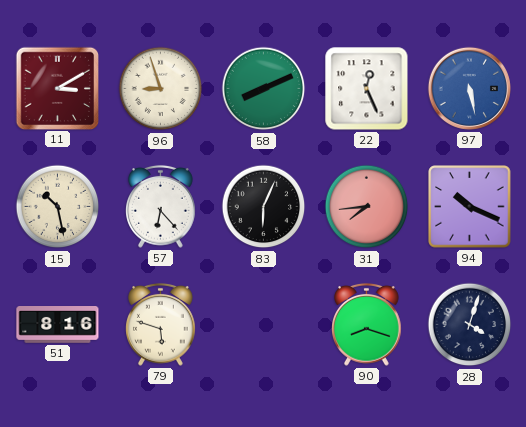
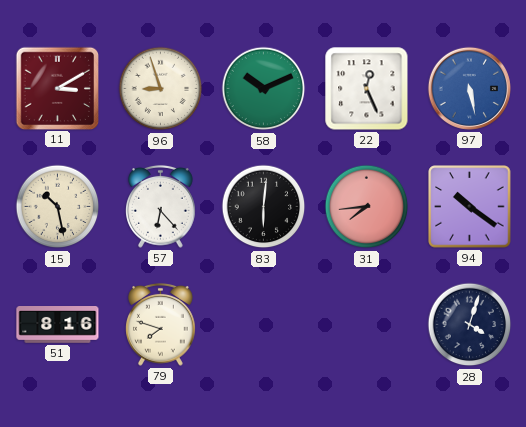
58: 8:11 -> 10:11
83: 6:04 -> 6:01
94: 10:19 -> 10:21
79: 5:48 -> 7:48
90: 8:18 -> none
